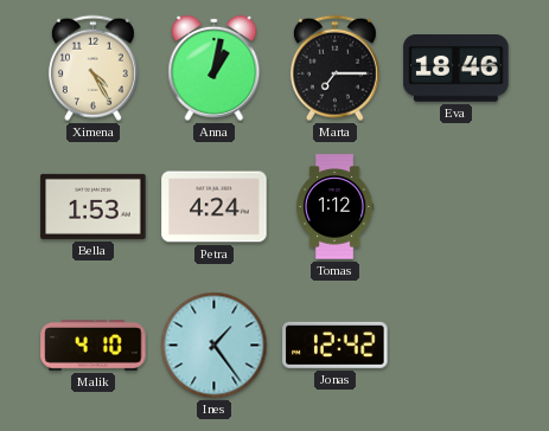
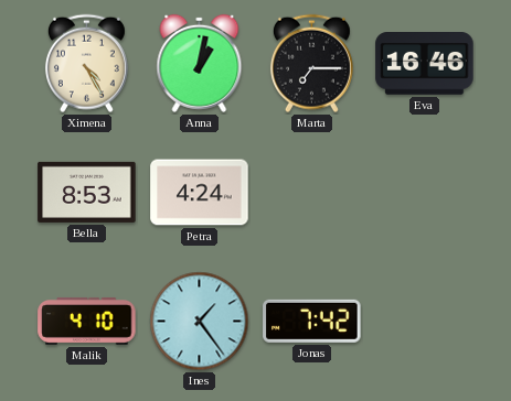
Eva: 18:46 -> 16:46
Bella: 1:53 -> 8:53
Tomas: 1:12 -> none
Jonas: 12:42 -> 7:42
